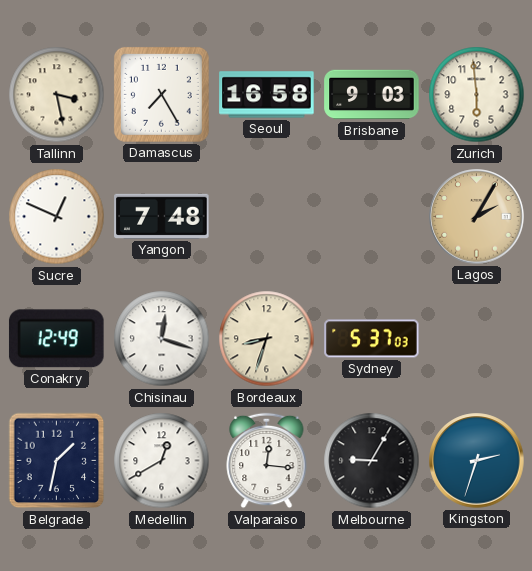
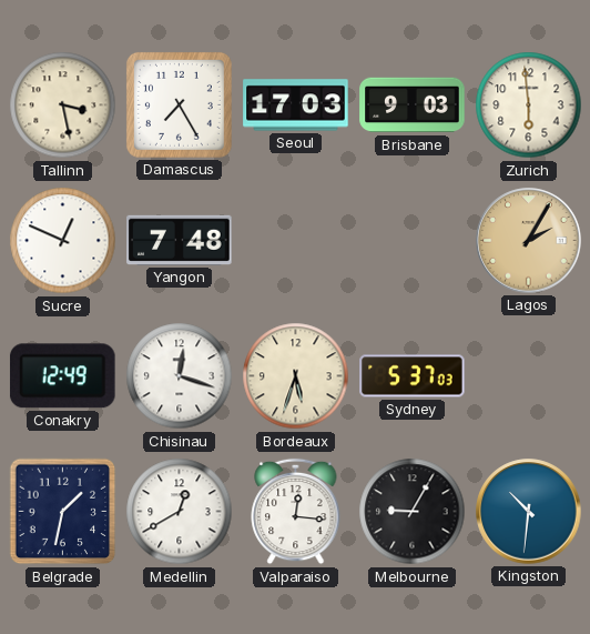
Seoul: 16:58 -> 17:03
Bordeaux: 8:33 -> 5:33
Kingston: 2:33 -> 10:31
